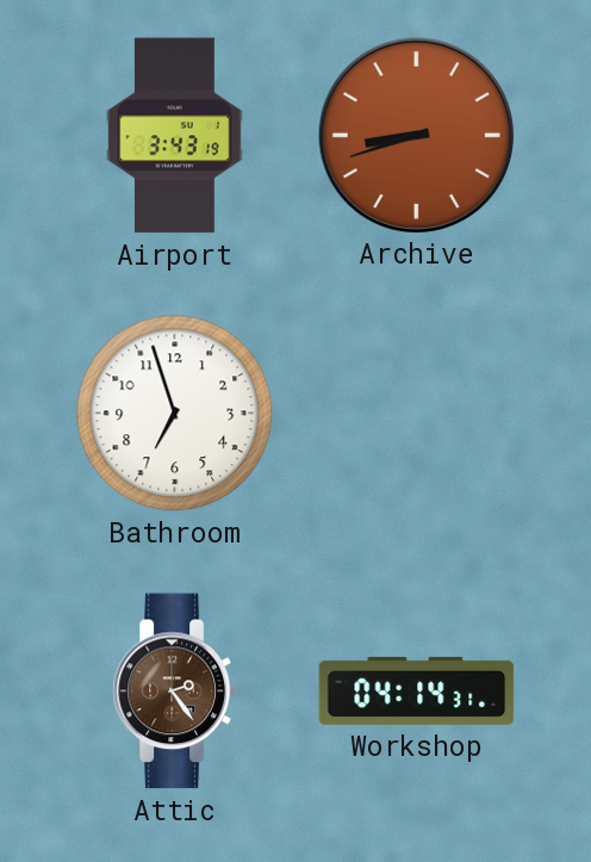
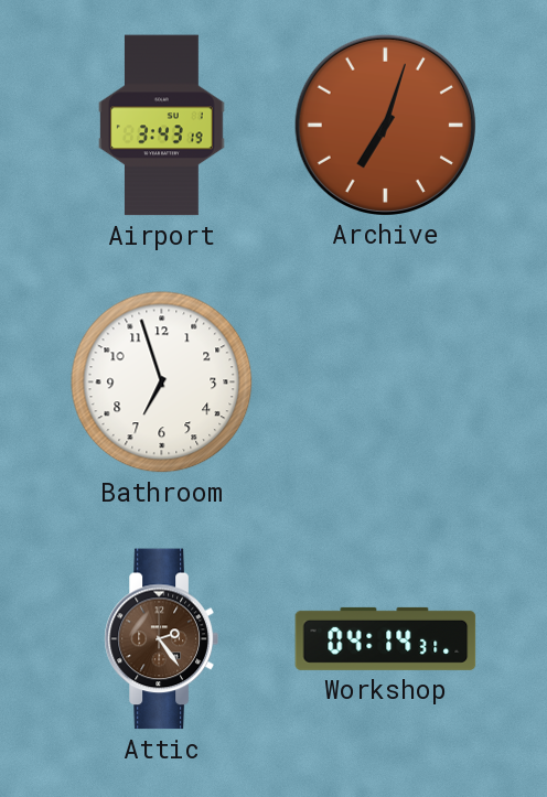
Archive: 8:42 -> 7:03
